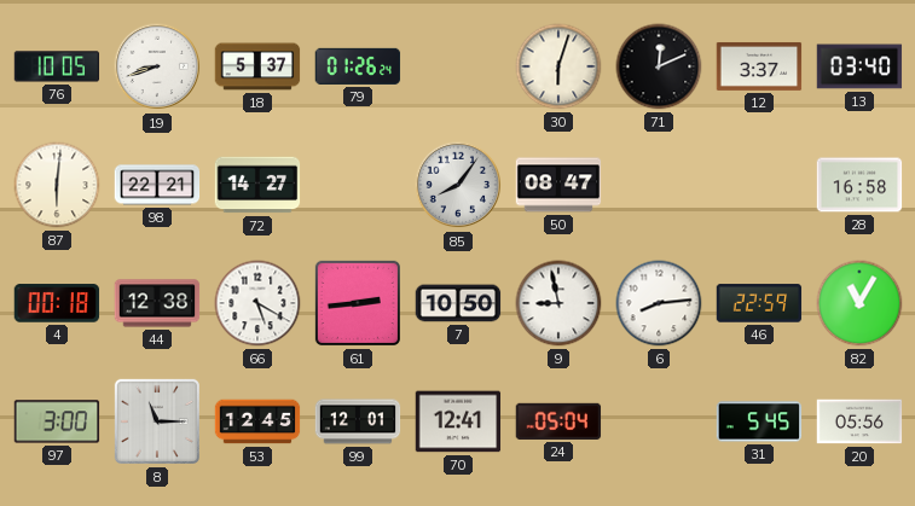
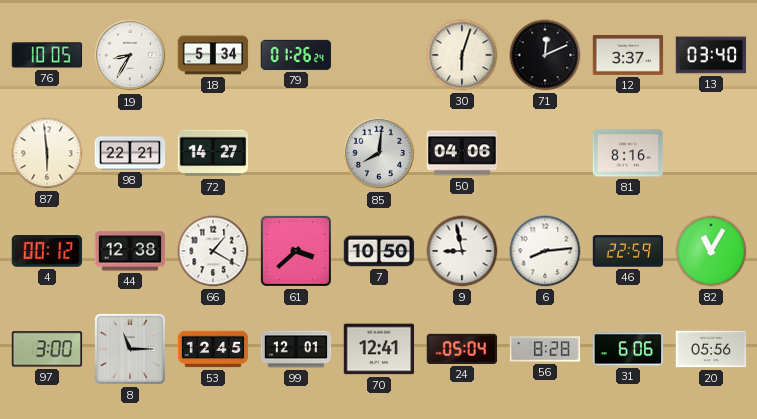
19: 8:42 -> 8:35
18: 5:37 -> 5:34
87: 6:01 -> 5:59
85: 8:06 -> 8:01
50: 08:47 -> 04:06
81: none -> 8:16
28: 16:58 -> none
4: 00:18 -> 00:12
66: 5:20 -> 1:20
61: 2:44 -> 3:38
56: none -> 8:28
31: 5:45 -> 6:06
